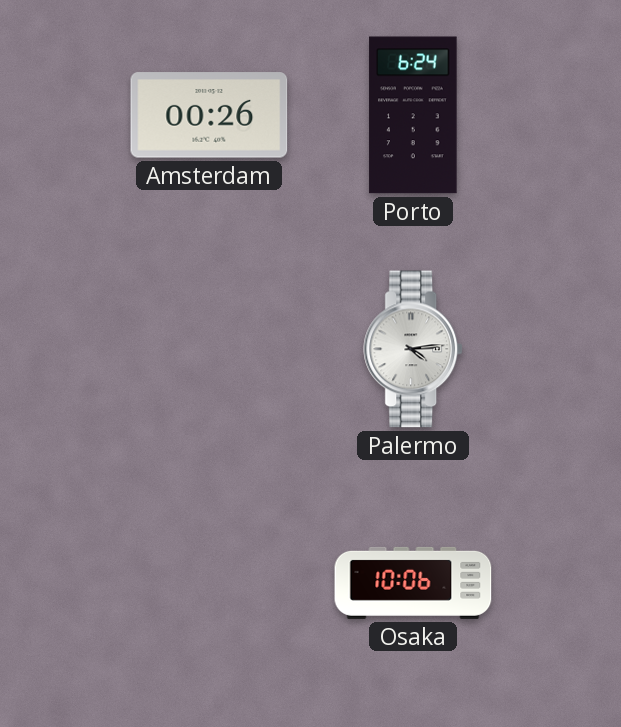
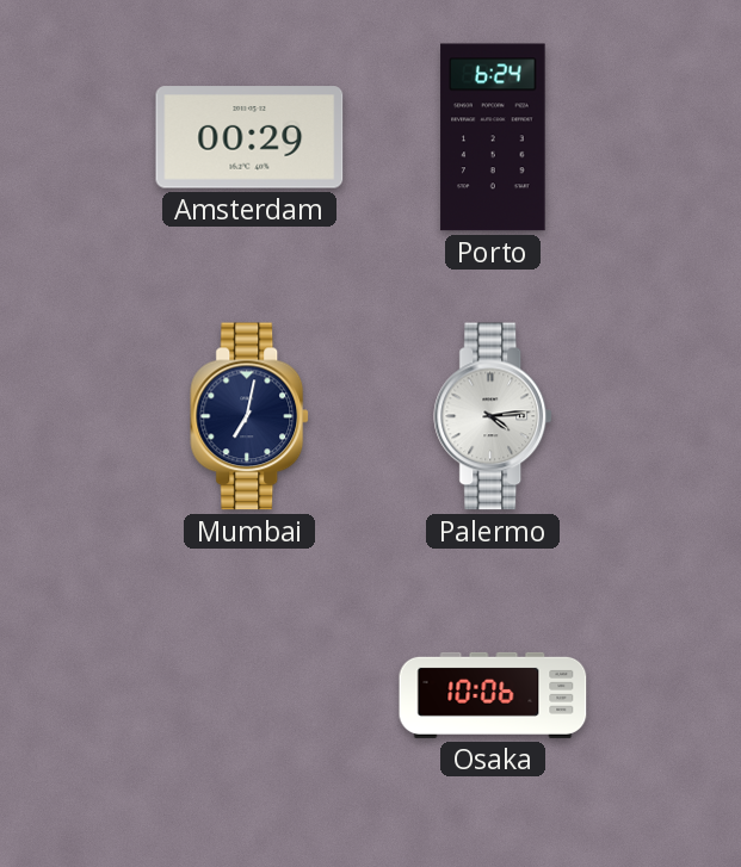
Amsterdam: 00:26 -> 00:29
Mumbai: none -> 7:02
